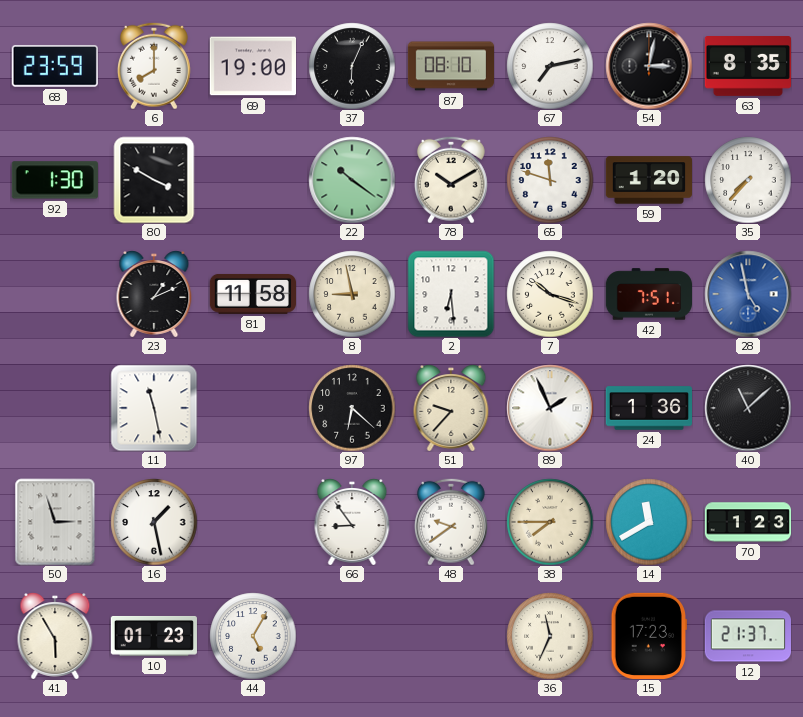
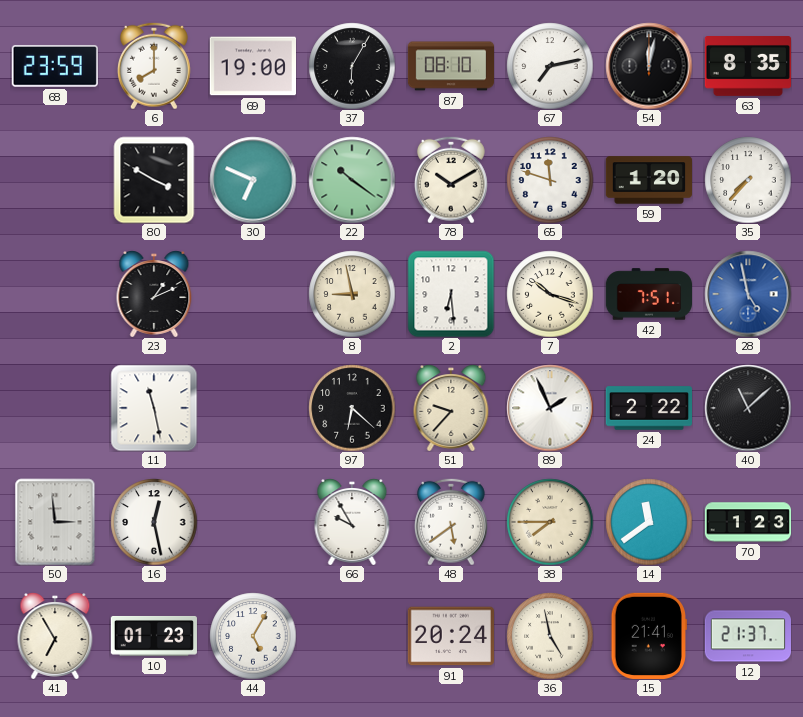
37: 6:04 -> 6:05
54: 3:02 -> 12:02
92: 1:30 -> none
30: none -> 6:49
81: 11:58 -> none
24: 1:36 -> 2:22
50: 2:57 -> 2:59
16: 1:28 -> 12:28
66: 8:54 -> 9:55
48: 9:39 -> 5:39
14: 11:40 -> 11:39
41: 5:55 -> 6:55
91: none -> 20:24
36: 11:34 -> 4:58
15: 17:23 -> 21:41
